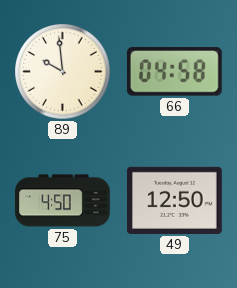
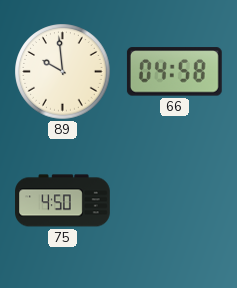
49: 12:50 -> none
